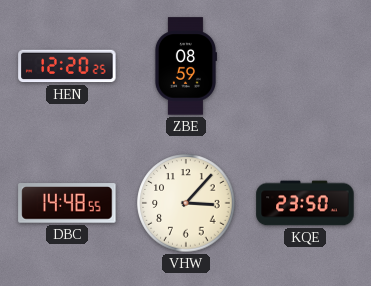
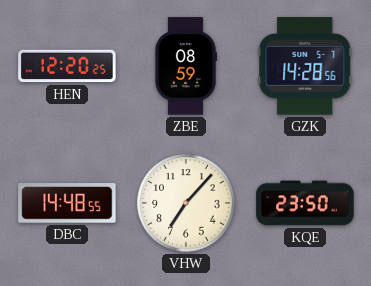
GZK: none -> 14:28
VHW: 3:07 -> 7:07
